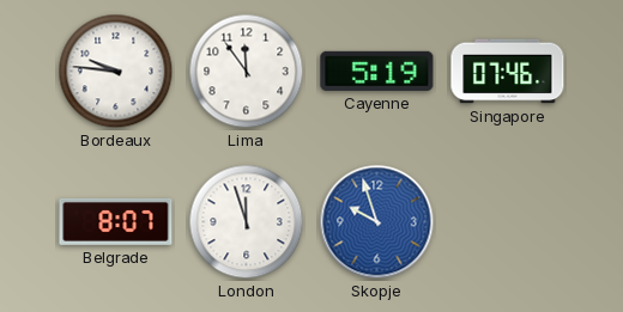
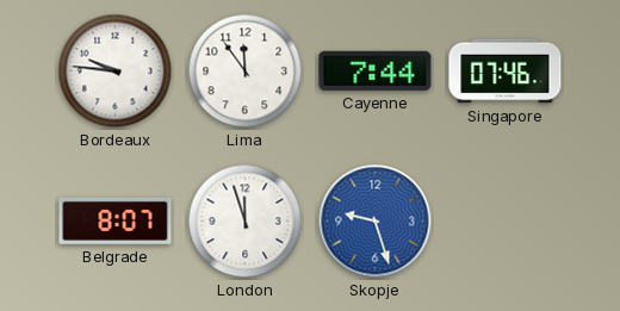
Cayenne: 5:19 -> 7:44
Skopje: 9:57 -> 9:27
